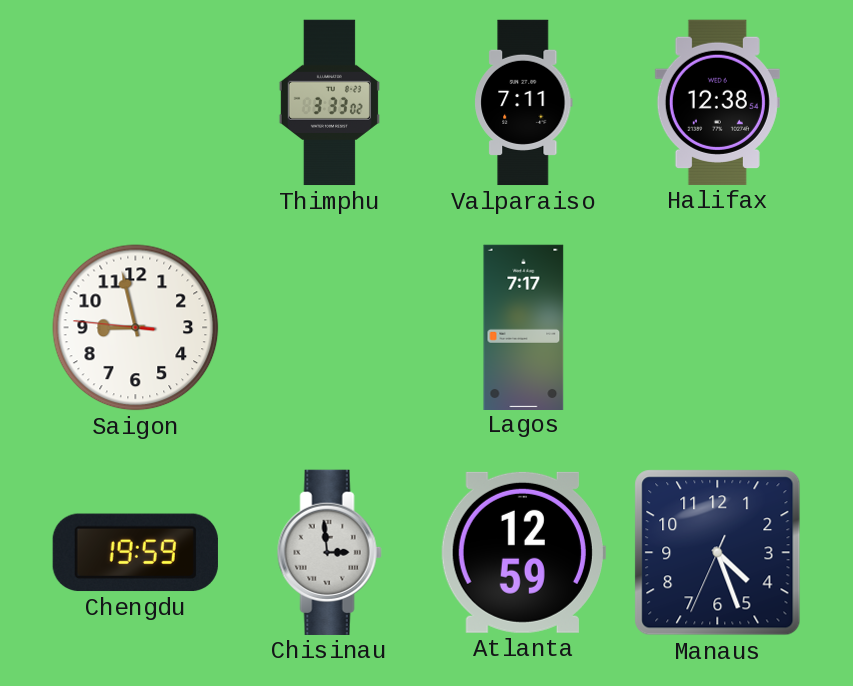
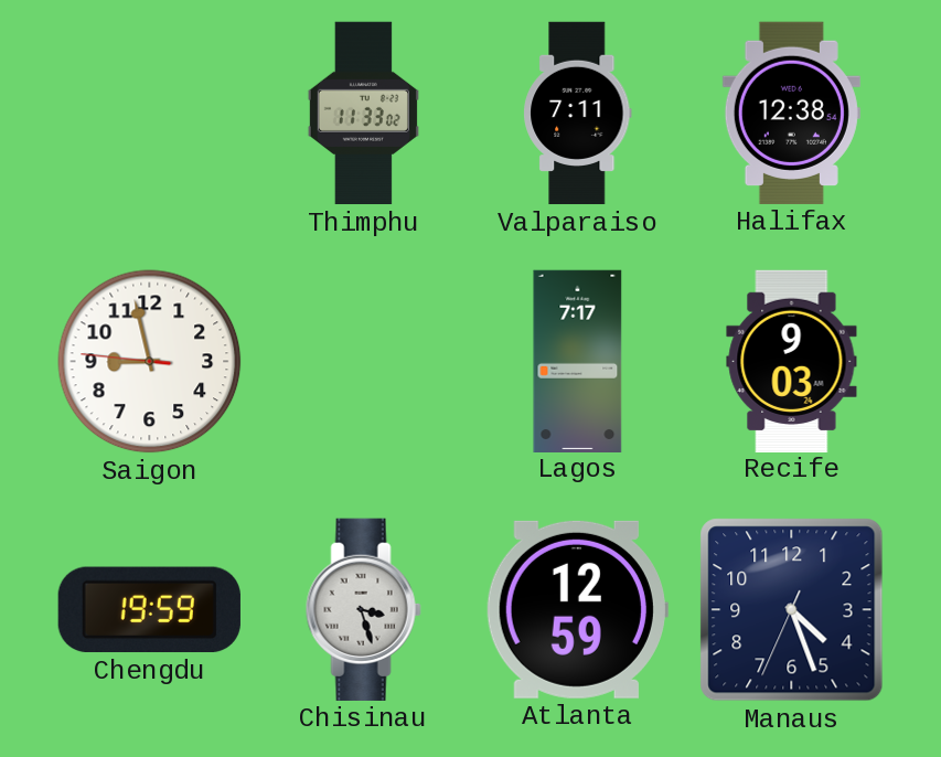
Thimphu: 3:33 -> 11:33
Recife: none -> 9:03
Chisinau: 2:59 -> 3:27
